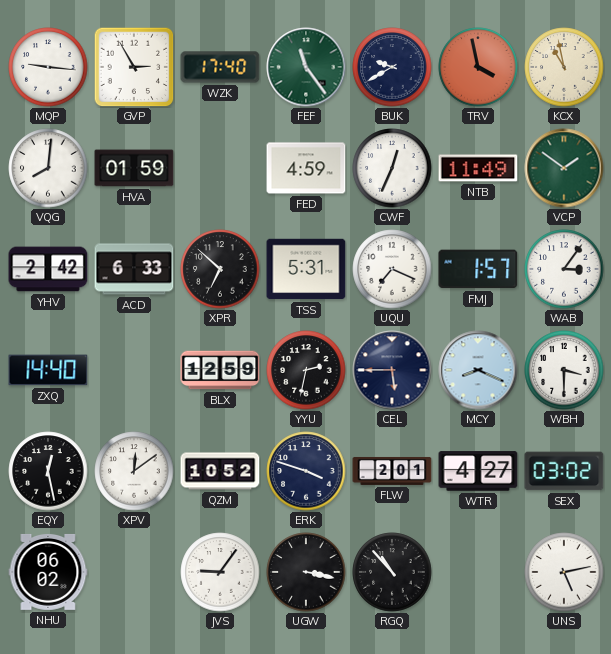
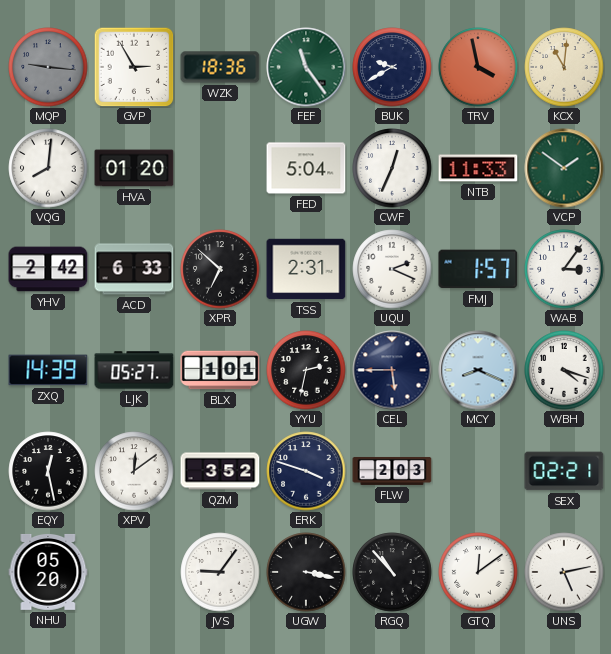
MQP dial: white -> grey
WZK: 17:40 -> 18:36
KCX: 10:58 -> 11:01
HVA: 01:59 -> 01:20
FED: 4:59 -> 5:04
NTB: 11:49 -> 11:33
TSS: 5:31 -> 2:31
UQU: 7:19 -> 2:19
ZXQ: 14:40 -> 14:39
LJK: none -> 05:27
BLX: 12:59 -> 1:01
WBH: 3:30 -> 4:18
QZM: 10:52 -> 3:52
FLW: 2:01 -> 2:03
WTR: 4:27 -> none
SEX: 03:02 -> 02:21
NHU: 06:02 -> 05:20
GTQ: none -> 12:09
